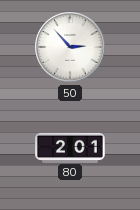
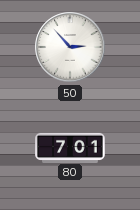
80: 2:01 -> 7:01
